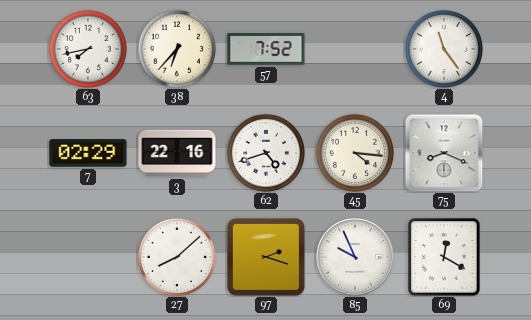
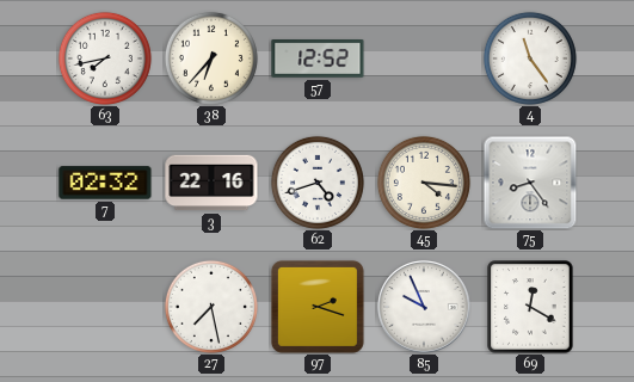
57: 7:52 -> 12:52
7: 02:29 -> 02:32
75: 8:19 -> 8:24
27: 8:08 -> 7:28
